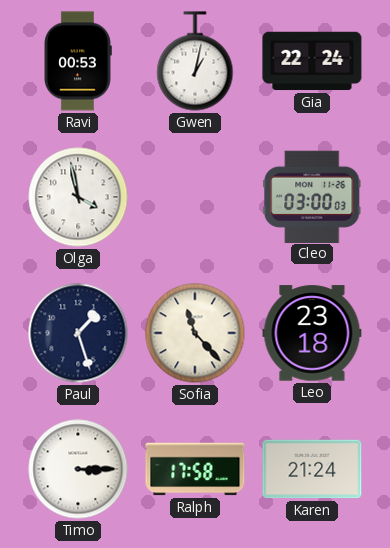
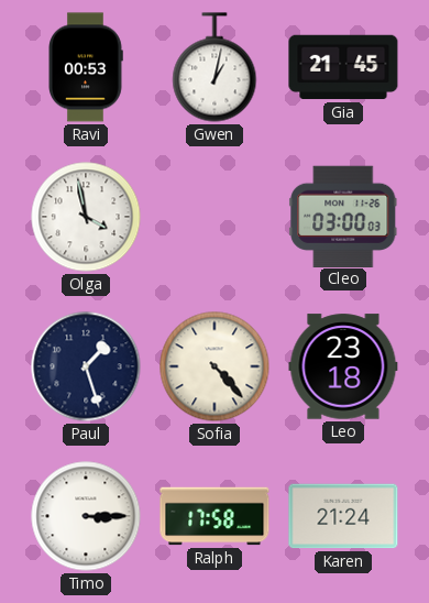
Gia: 22:24 -> 21:45
Sofia: 11:23 -> 4:23
